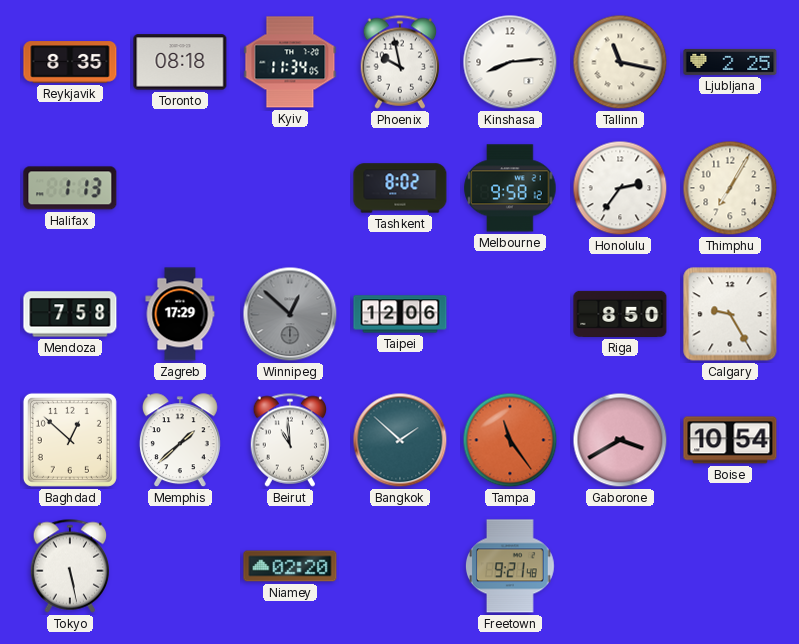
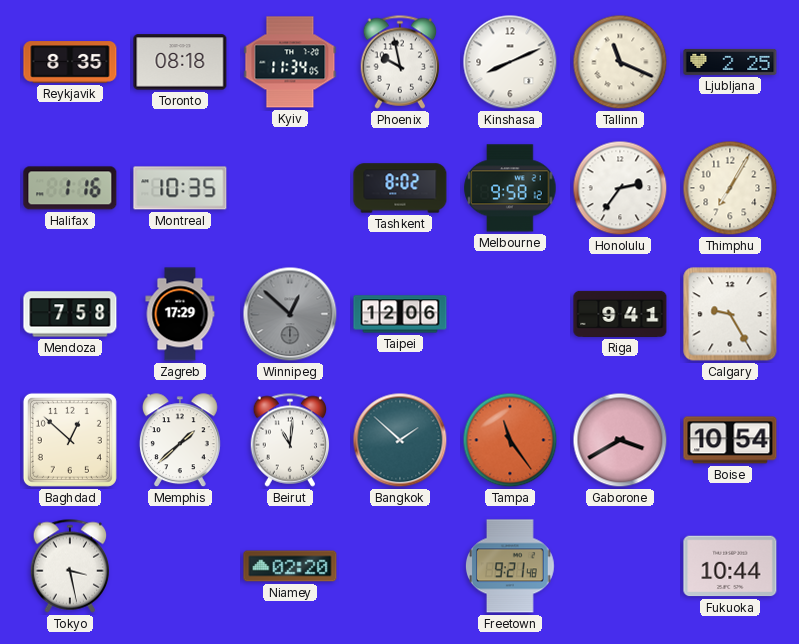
Kinshasa: 8:14 -> 8:11
Tallinn: 11:17 -> 11:19
Halifax: 1:13 -> 1:16
Montreal: none -> 10:35
Riga: 8:50 -> 9:41
Beirut: 10:59 -> 11:01
Tokyo: 5:28 -> 3:28
Fukuoka: none -> 10:44
